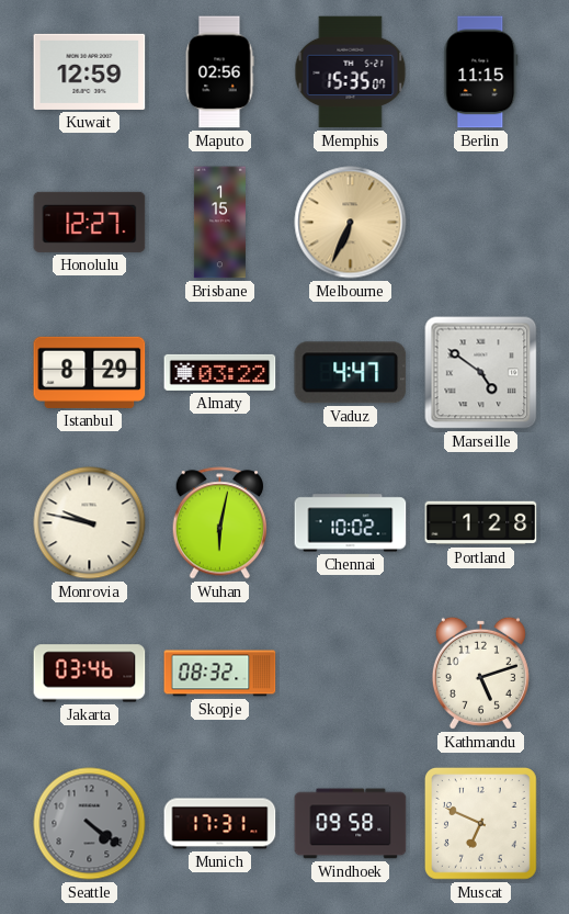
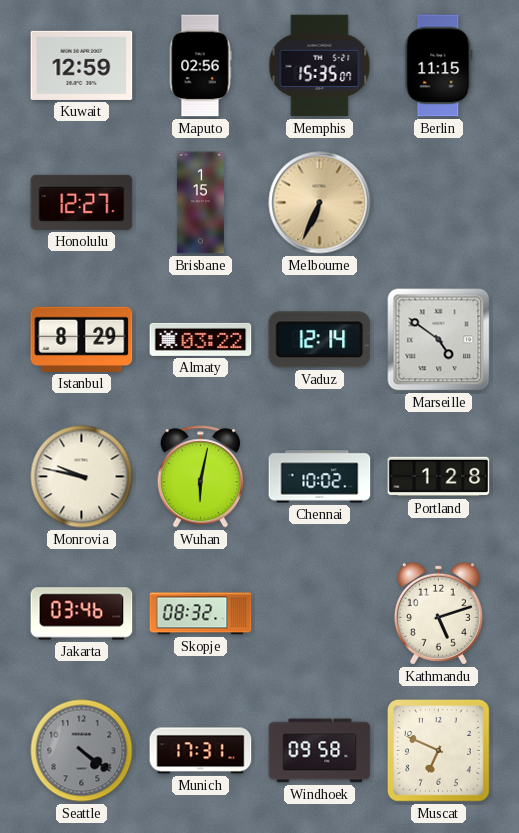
Vaduz: 4:47 -> 12:14
